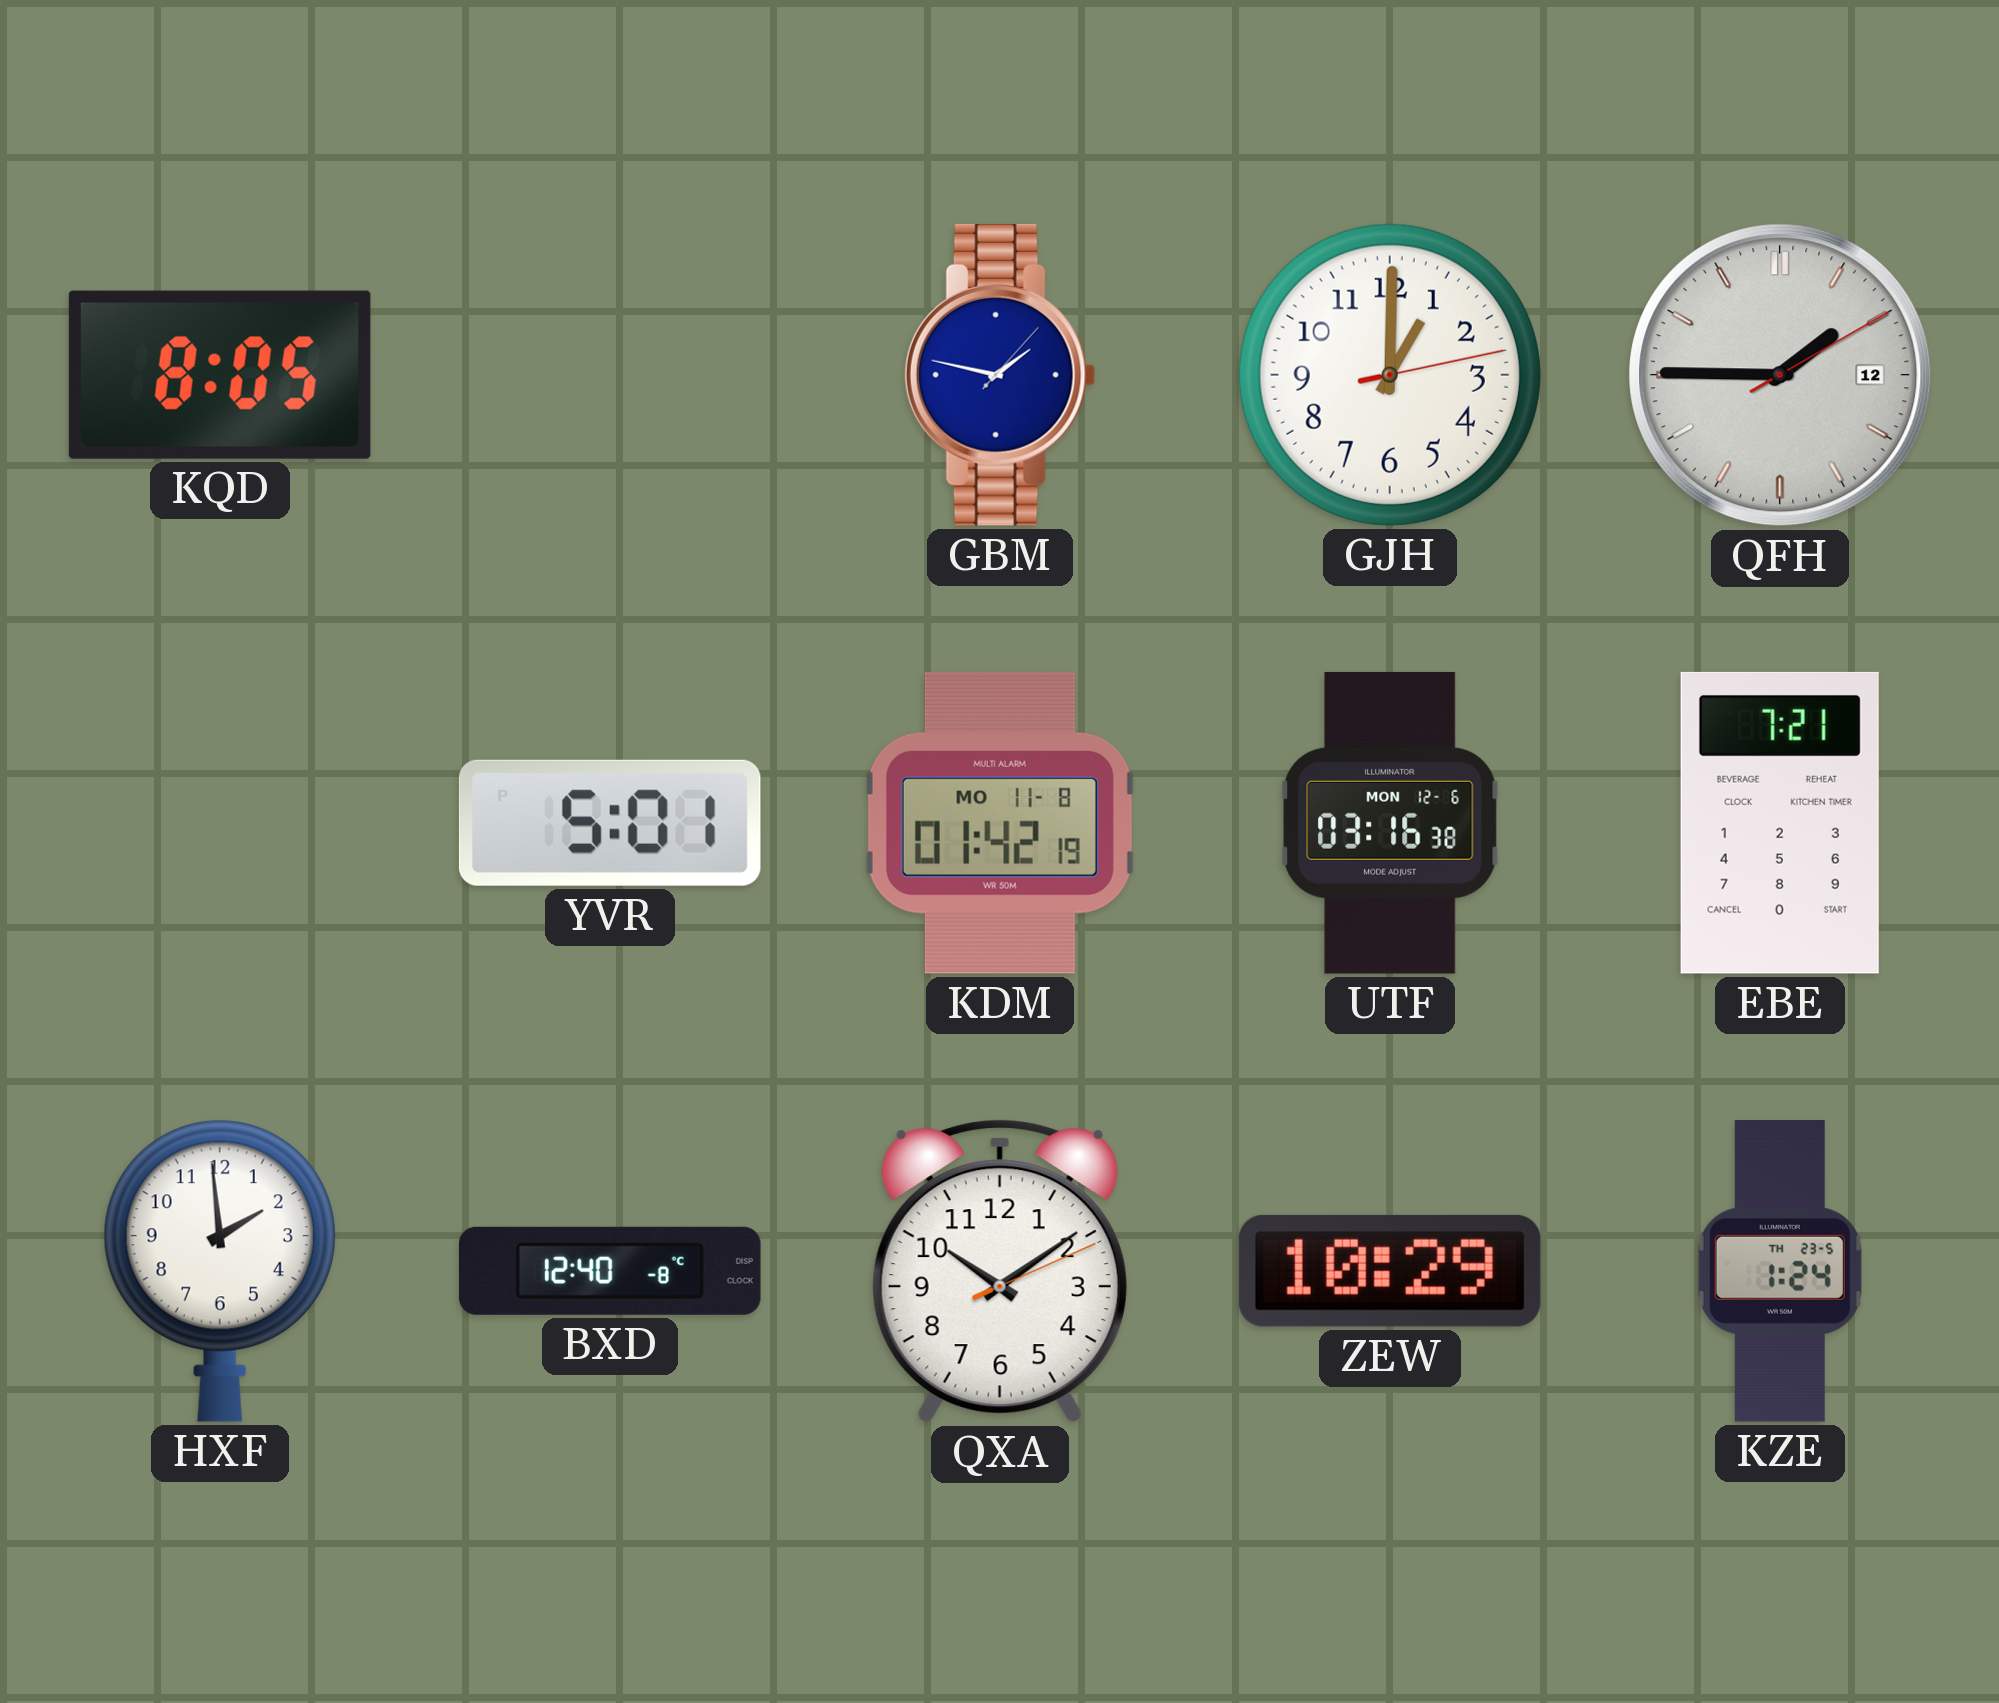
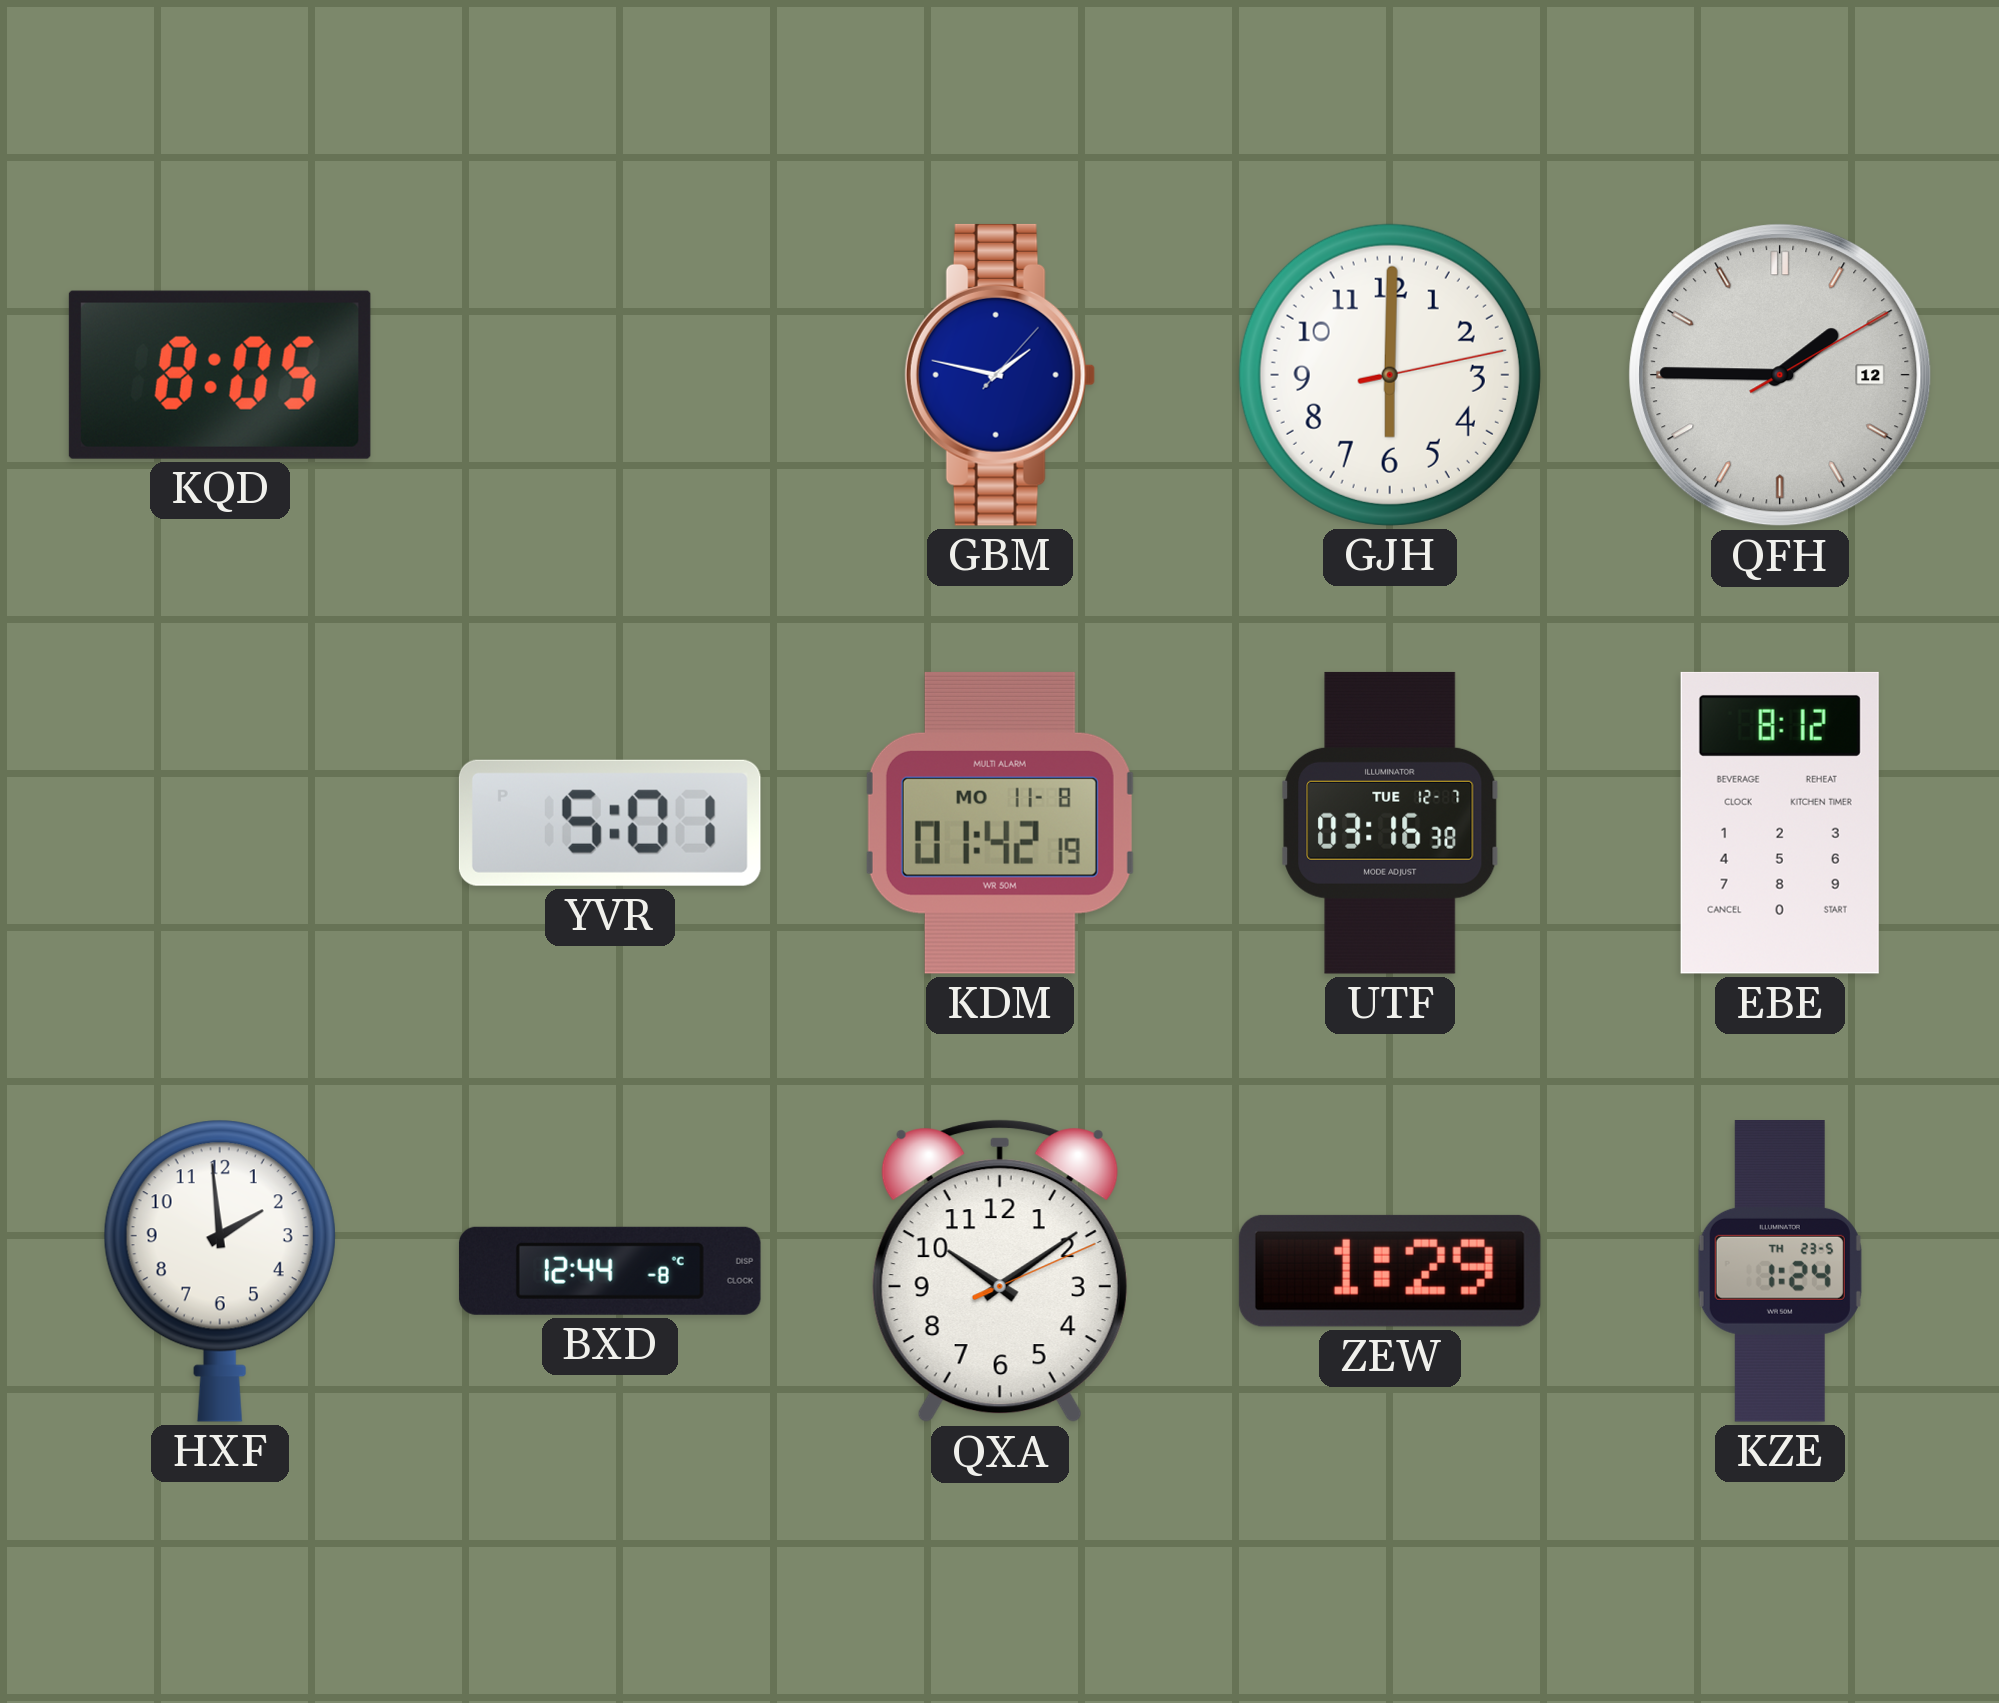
GJH: 1:00 -> 6:00
UTF date: MON 12-6 -> TUE 12-7
EBE: 7:21 -> 8:12
BXD: 12:40 -> 12:44
ZEW: 10:29 -> 1:29
